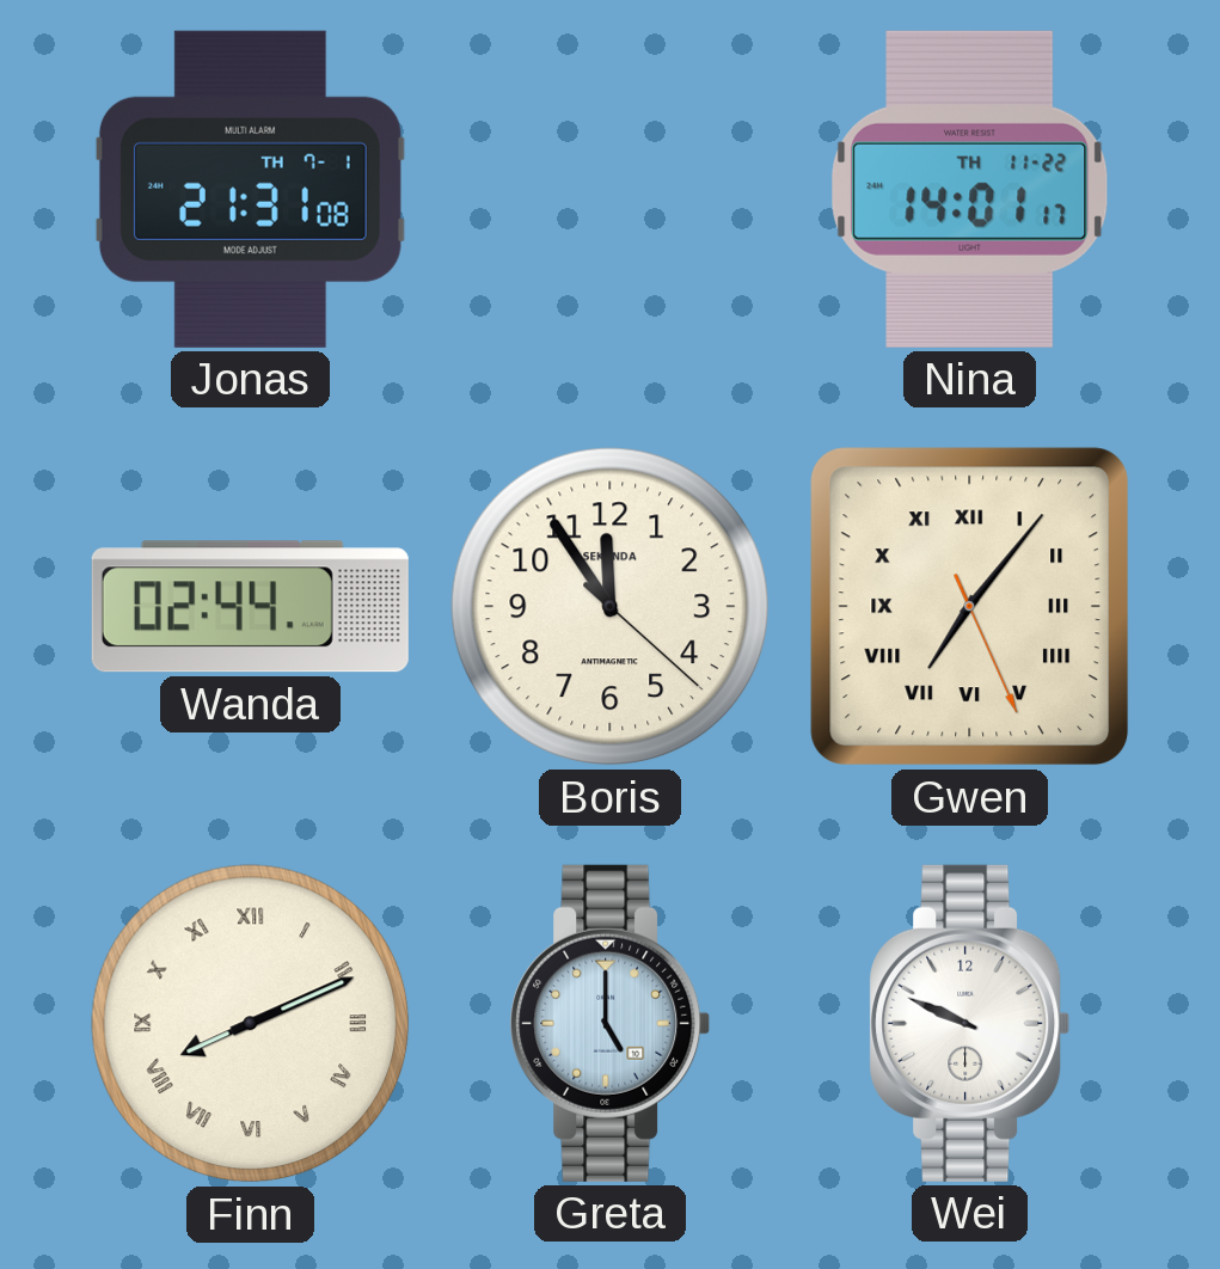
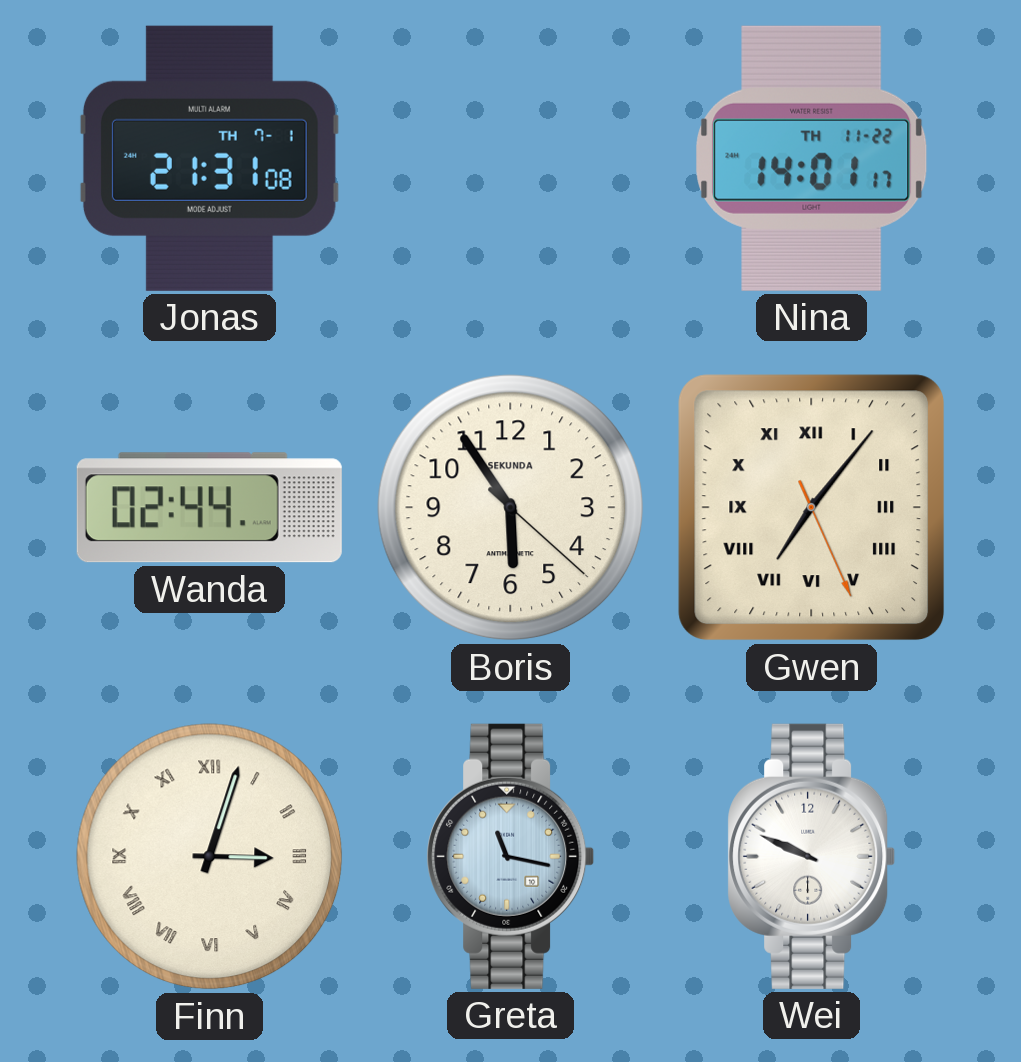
Boris: 11:54 -> 5:54
Finn: 8:11 -> 3:03
Greta: 5:00 -> 11:17
